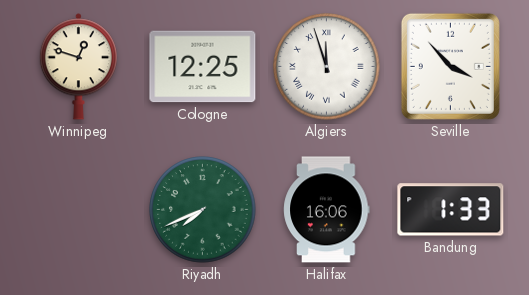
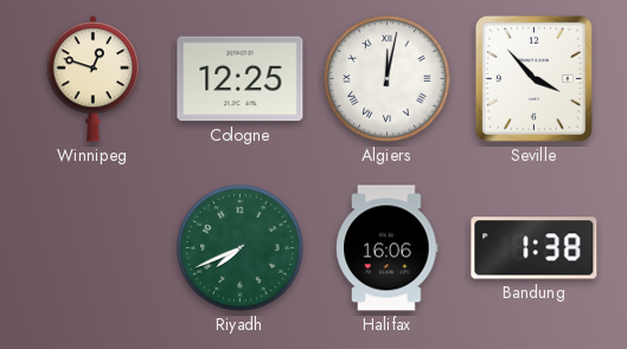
Algiers: 11:57 -> 12:02
Bandung: 1:33 -> 1:38
